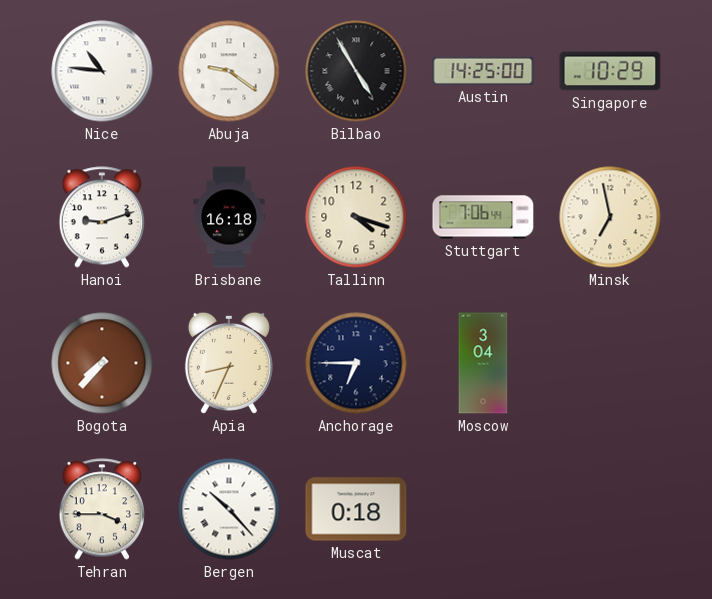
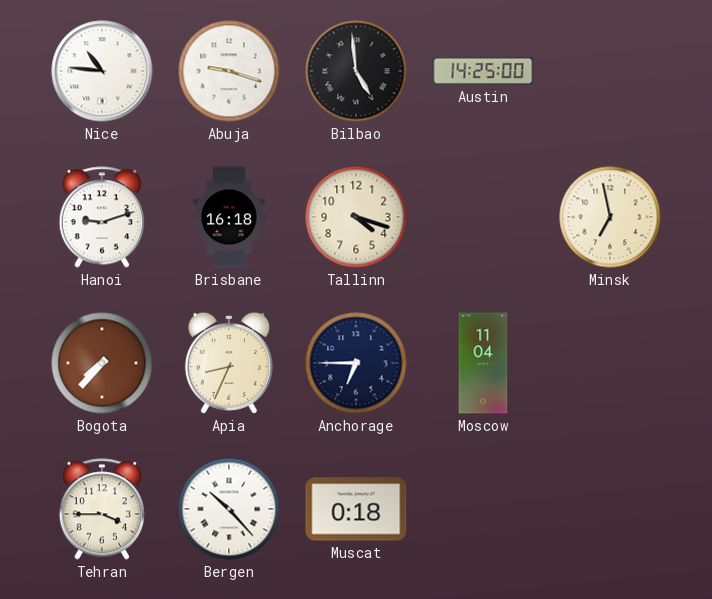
Abuja: 9:21 -> 9:18
Bilbao: 4:55 -> 4:59
Singapore: 10:29 -> none
Stuttgart: 7:06 -> none
Moscow: 3:04 -> 11:04
